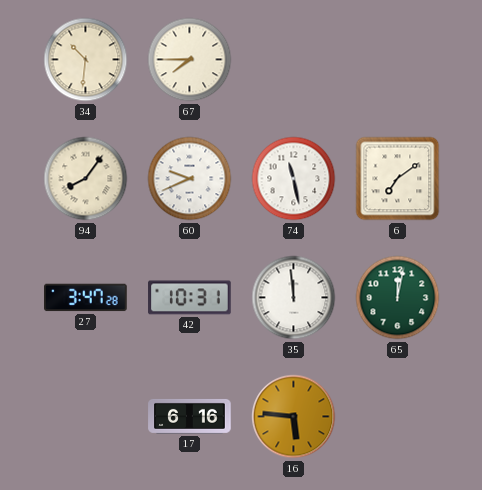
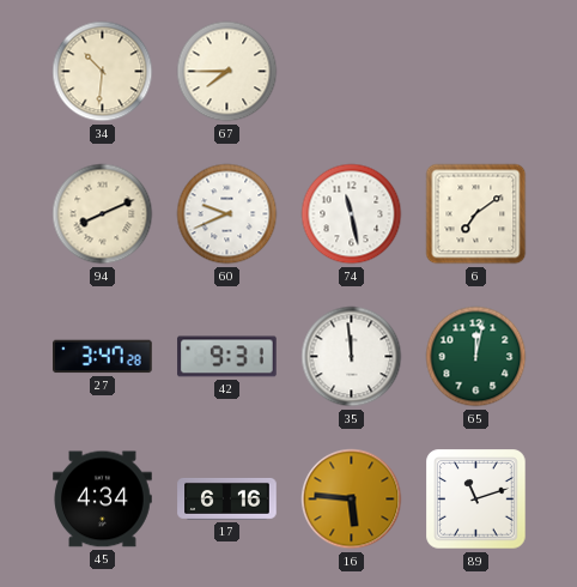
94: 8:06 -> 8:11
42: 10:31 -> 9:31
45: none -> 4:34
89: none -> 11:12
